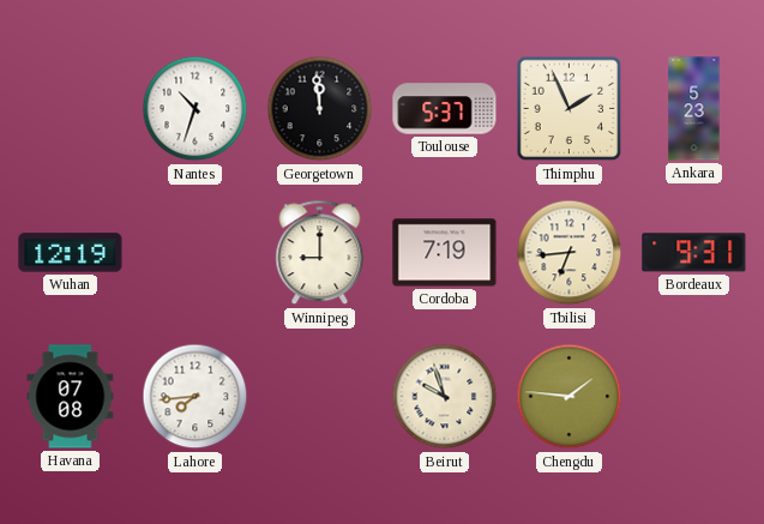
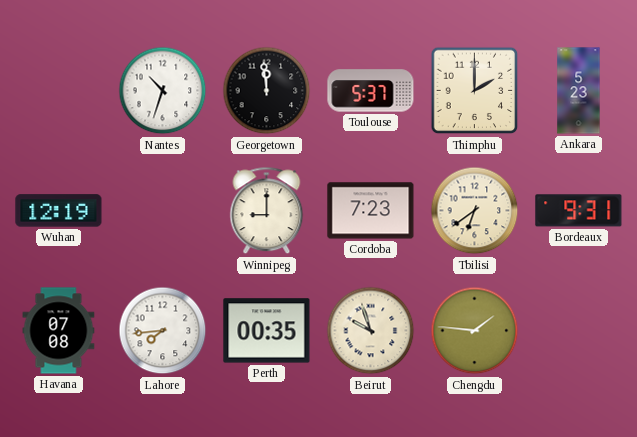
Thimphu: 1:56 -> 2:00
Cordoba: 7:19 -> 7:23
Tbilisi: 6:44 -> 6:39
Perth: none -> 00:35
